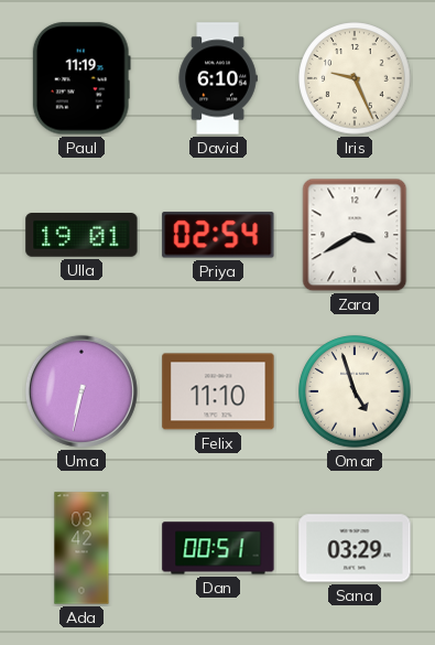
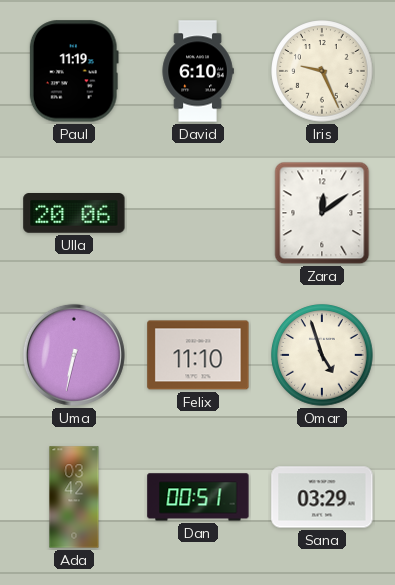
Ulla: 19:01 -> 20:06
Priya: 02:54 -> none
Zara: 3:40 -> 12:09
